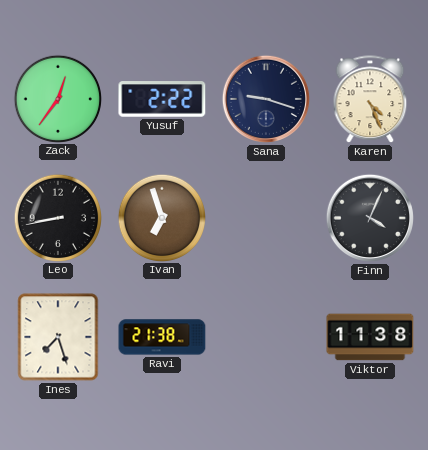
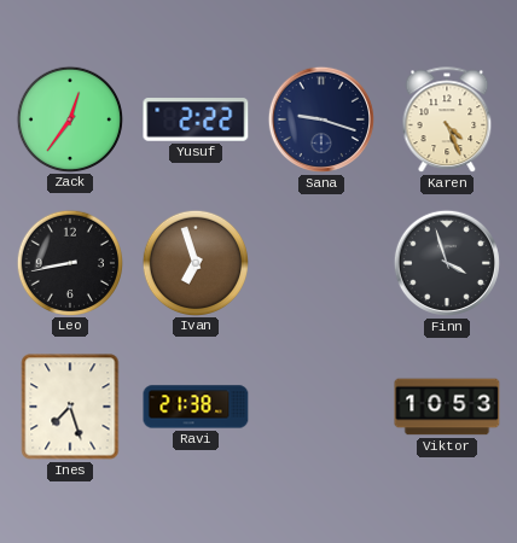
Finn: 4:04 -> 3:57
Viktor: 11:38 -> 10:53
